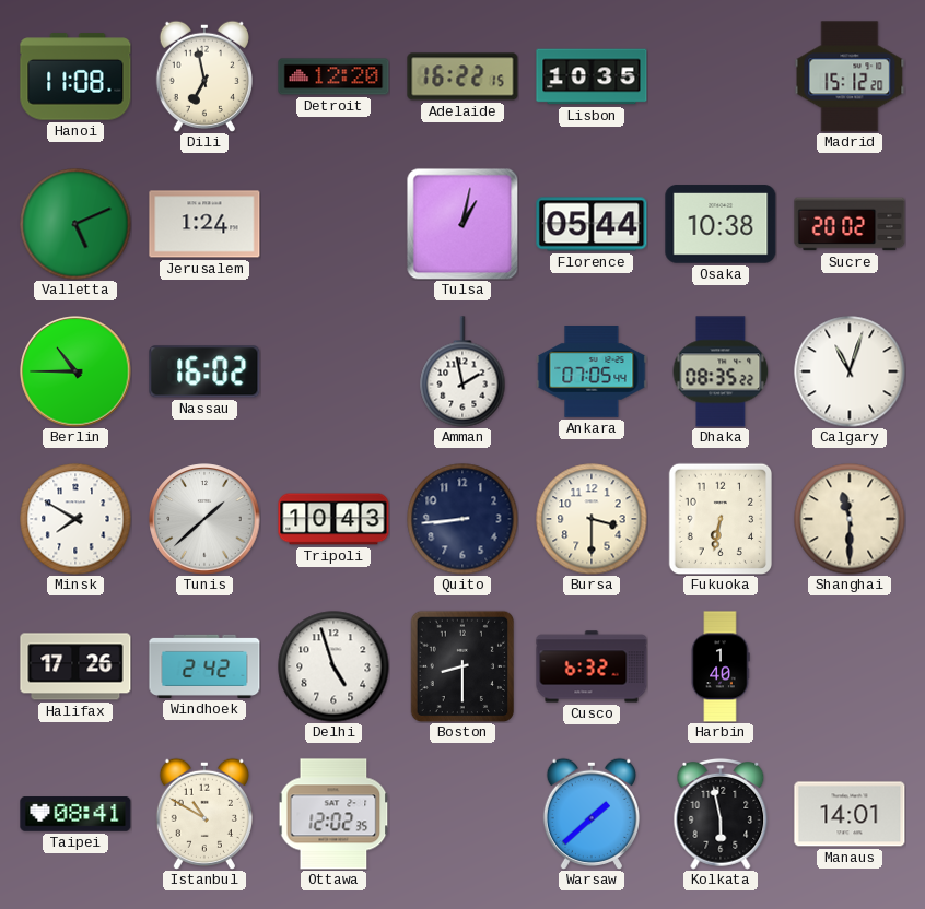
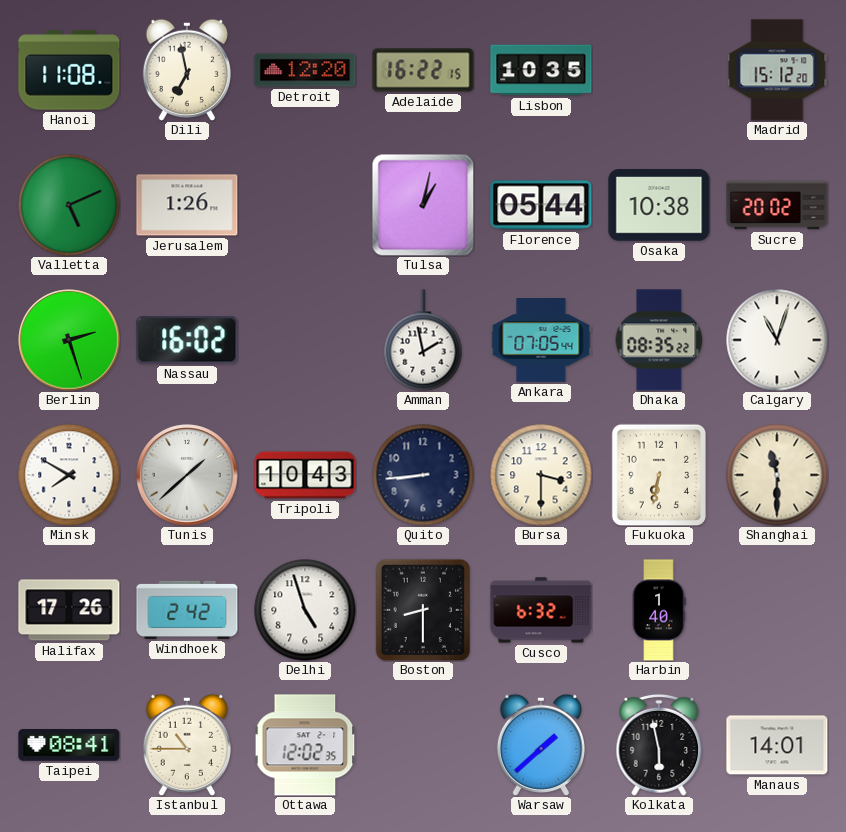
Jerusalem: 1:24 -> 1:26
Berlin: 10:45 -> 2:27
Istanbul: 10:50 -> 10:45
